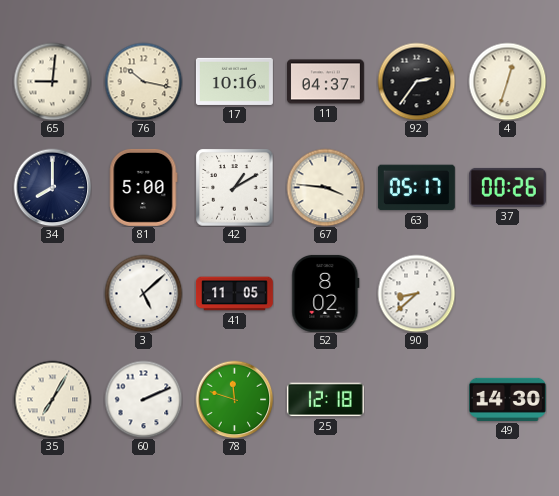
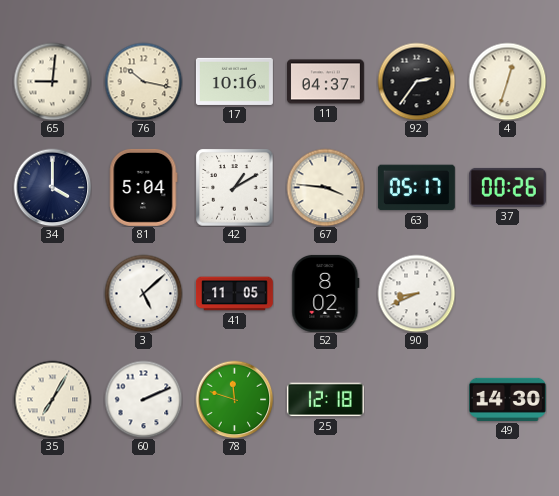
34: 8:00 -> 4:00
81: 5:00 -> 5:04
90: 8:38 -> 8:41
